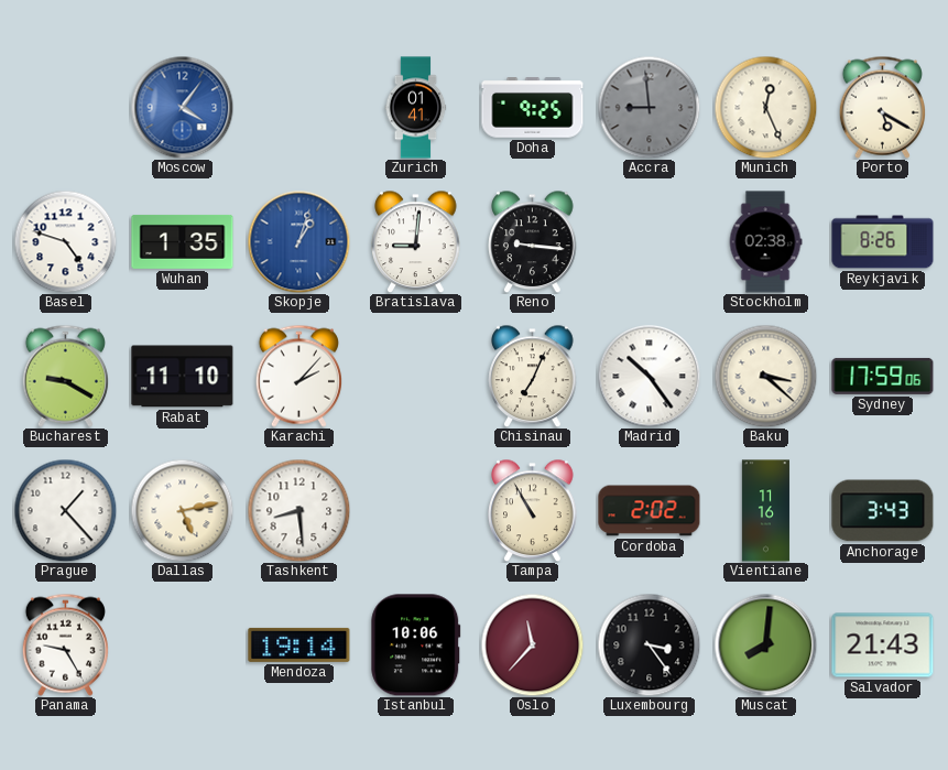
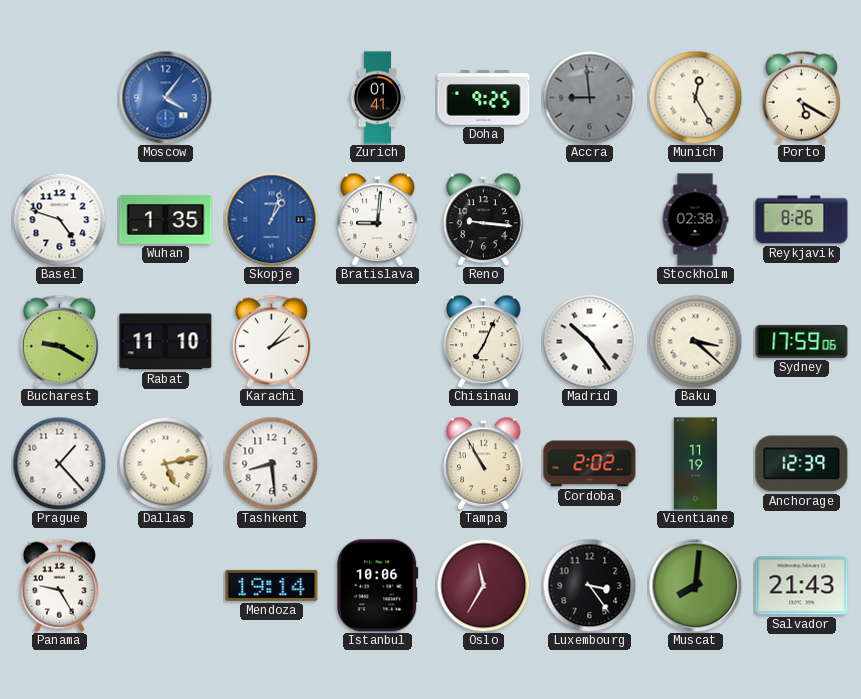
Munich: 12:26 -> 12:25
Vientiane: 11:16 -> 11:19
Anchorage: 3:43 -> 12:39
Oslo: 11:37 -> 11:35
